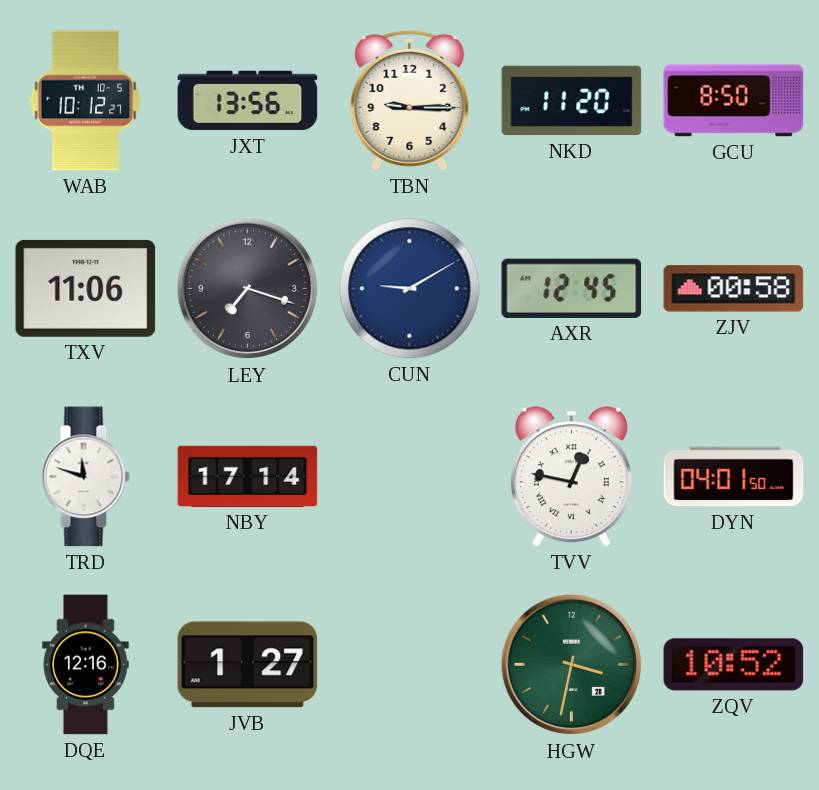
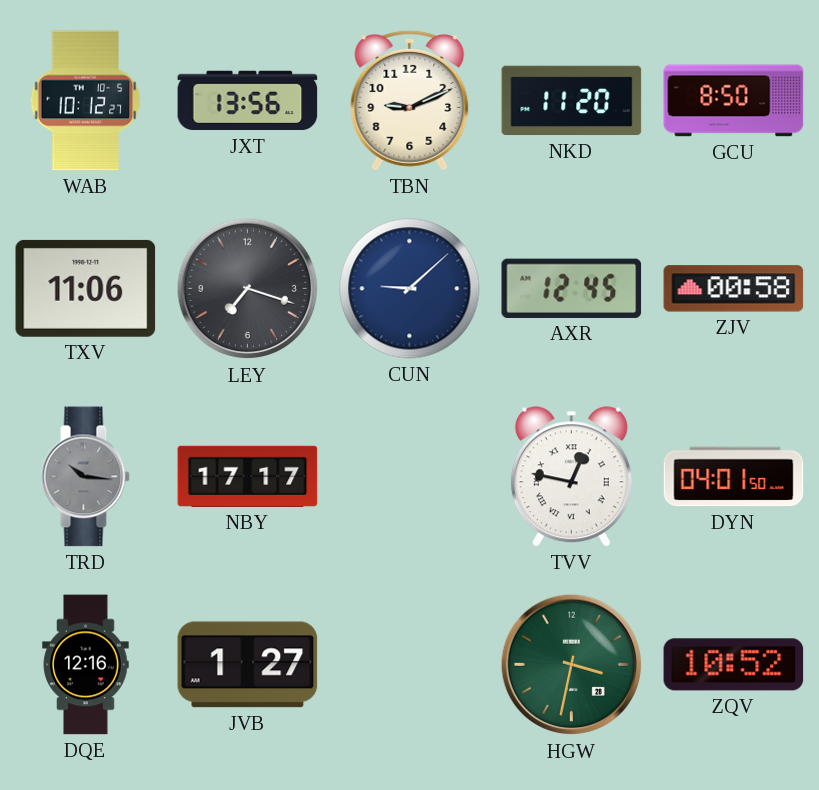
TBN: 9:15 -> 9:11
CUN: 9:10 -> 9:08
TRD: 11:48 -> 10:16
TRD dial: white -> grey
NBY: 17:14 -> 17:17
